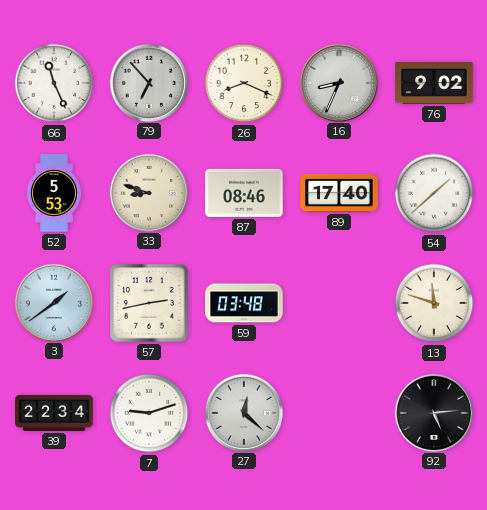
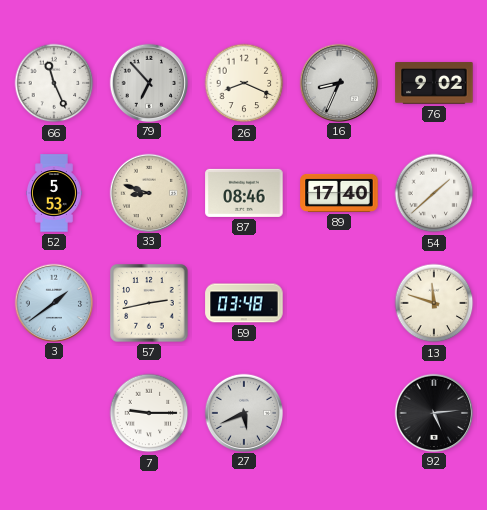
39: 22:34 -> none
7: 9:12 -> 9:15
27: 12:22 -> 5:41
